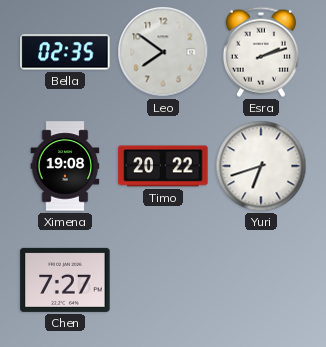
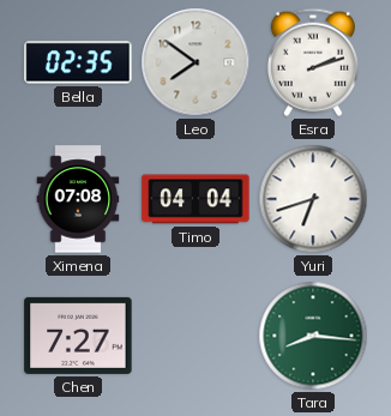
Ximena: 19:08 -> 07:08
Timo: 20:22 -> 04:04
Tara: none -> 8:16
